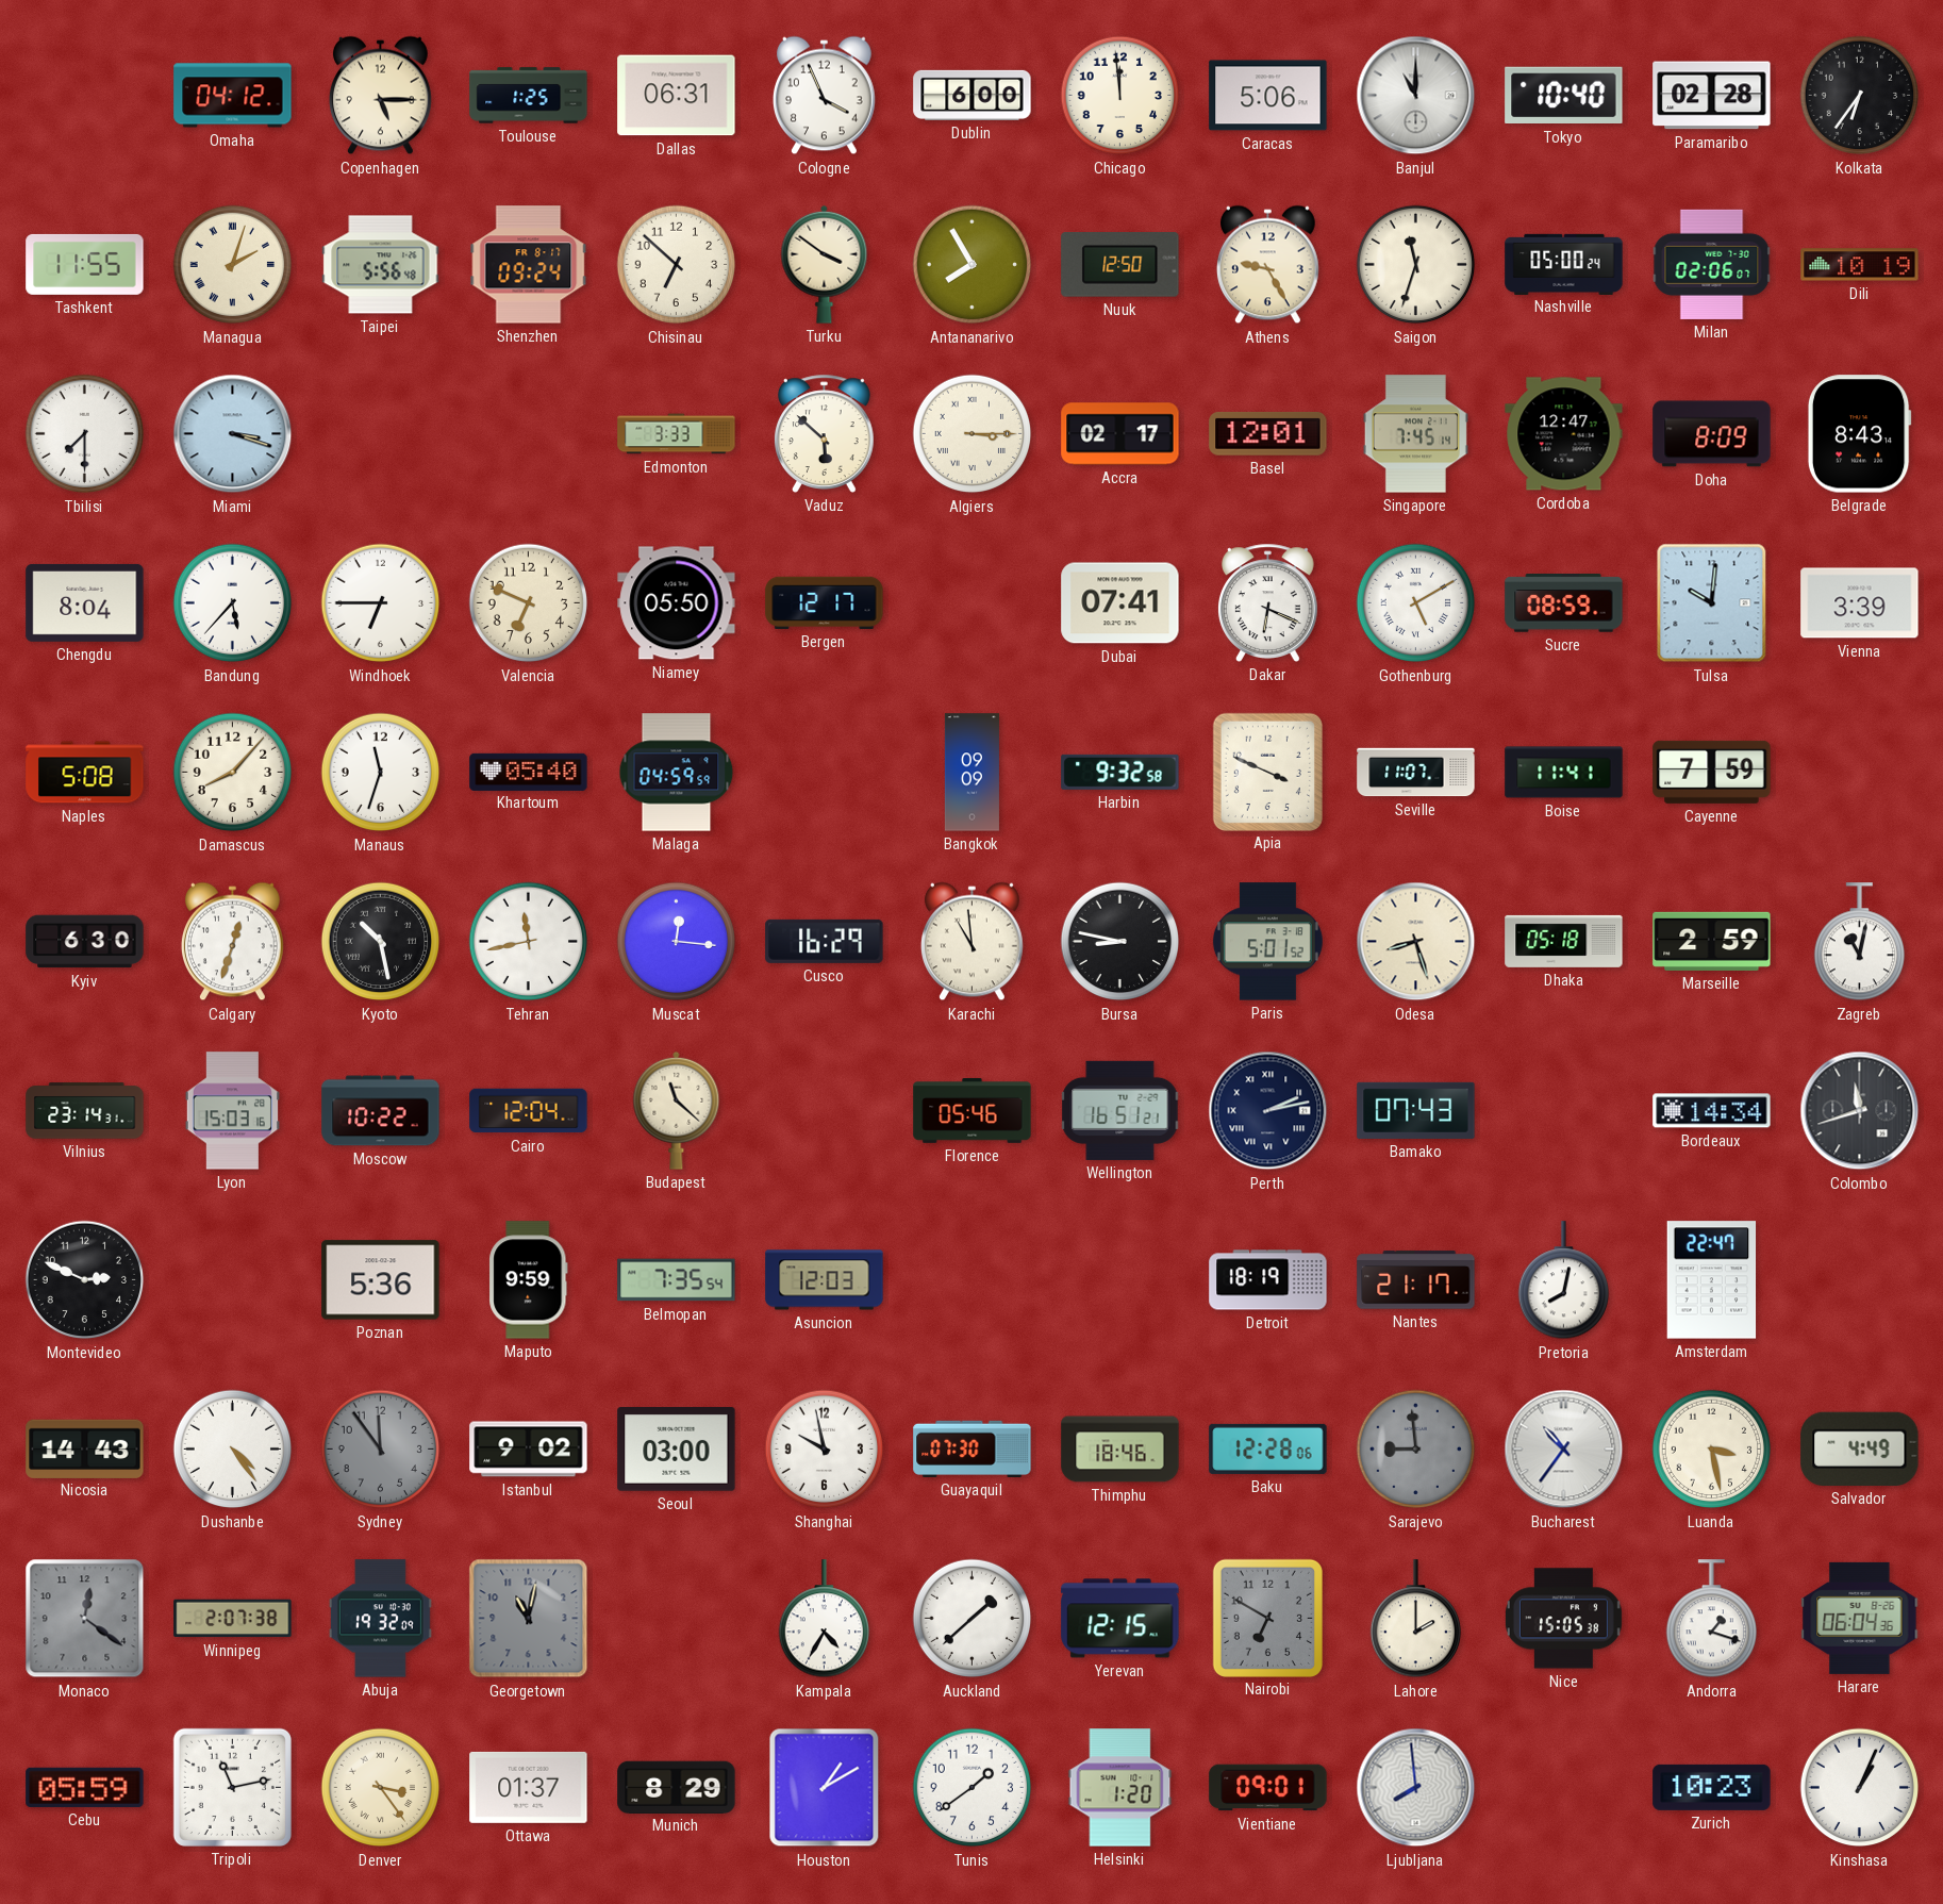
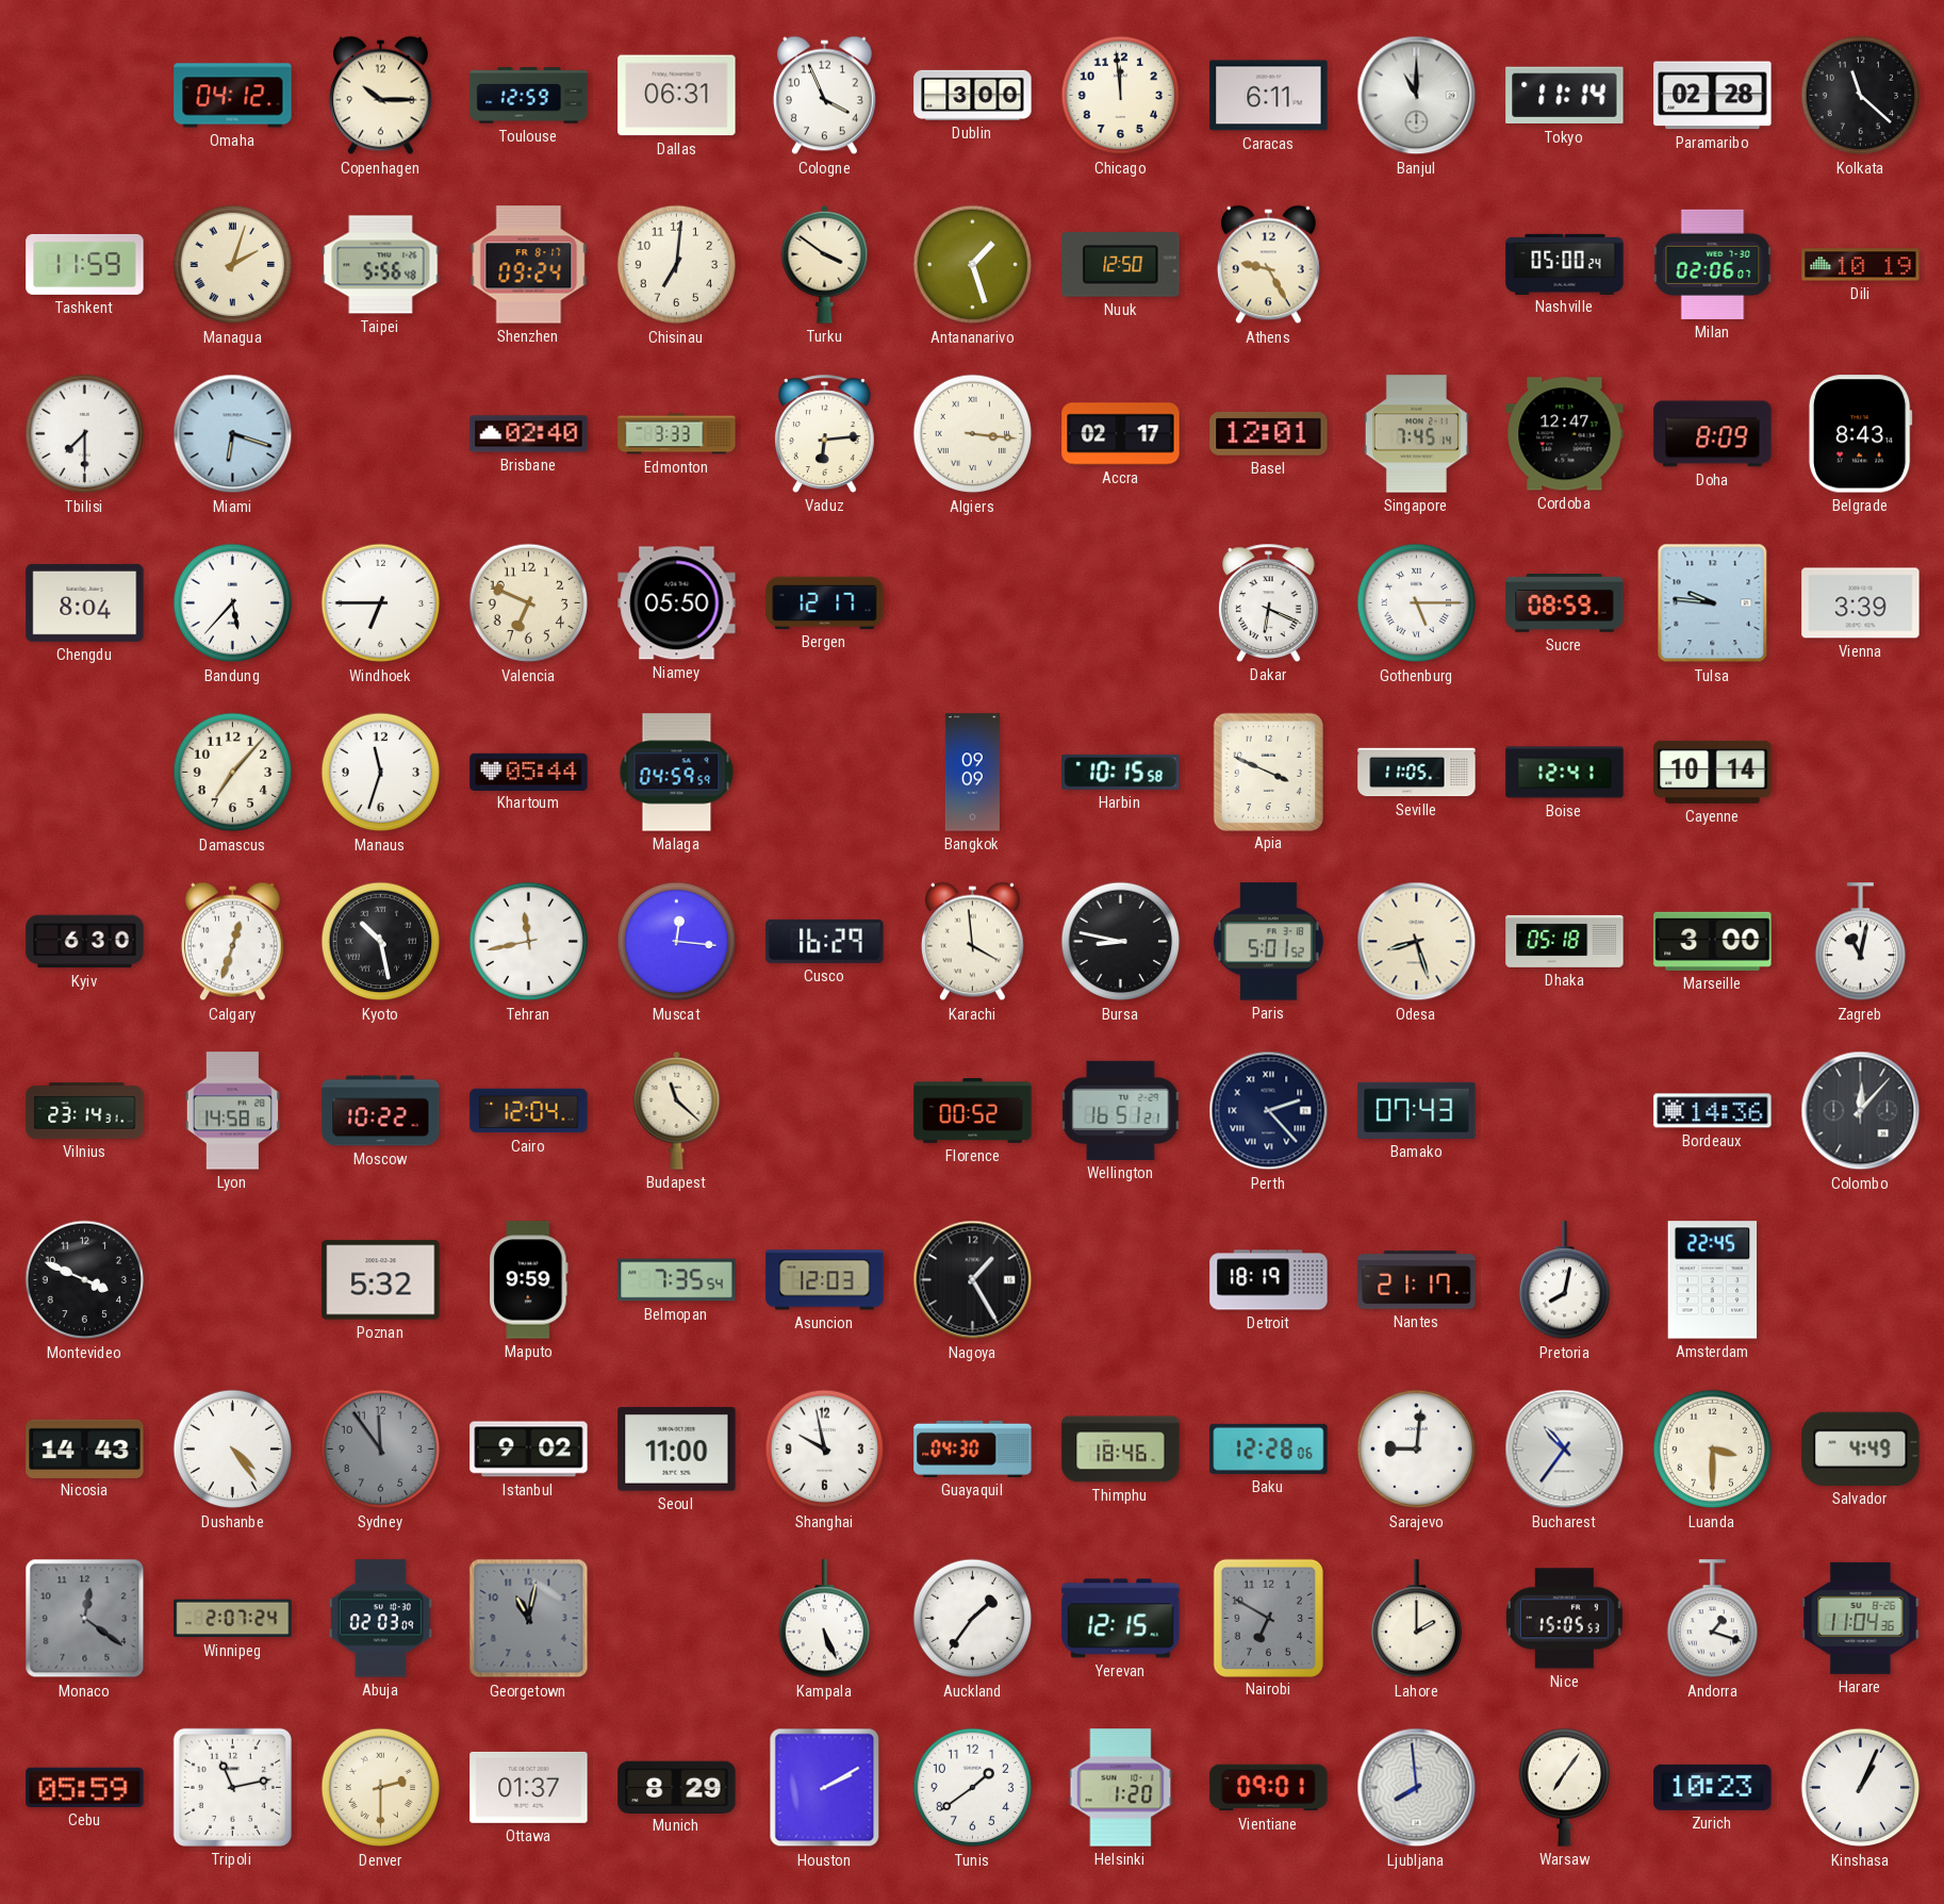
Copenhagen: 5:15 -> 10:15
Toulouse: 1:25 -> 12:59
Dublin: 6:00 -> 3:00
Caracas: 5:06 -> 6:11
Tokyo: 10:40 -> 11:14
Kolkata: 6:36 -> 11:22
Tashkent: 11:55 -> 11:59
Chisinau: 6:52 -> 7:01
Antananarivo: 7:55 -> 1:27
Saigon: 11:33 -> none
Miami: 3:18 -> 6:18
Brisbane: none -> 02:40
Vaduz: 5:52 -> 6:14
Algiers: 3:15 -> 3:16
Dubai: 07:41 -> none
Gothenburg: 5:10 -> 5:15
Tulsa: 10:01 -> 9:46
Naples: 5:08 -> none
Damascus: 8:07 -> 7:07
Khartoum: 05:40 -> 05:44
Harbin: 9:32 -> 10:15
Seville: 11:07 -> 11:05
Boise: 11:41 -> 12:41
Cayenne: 7:59 -> 10:14
Karachi: 10:59 -> 3:59
Marseille: 2:59 -> 3:00
Lyon: 15:03 -> 14:58
Florence: 05:46 -> 00:52
Perth: 2:13 -> 2:23
Bordeaux: 14:34 -> 14:36
Colombo: 11:42 -> 12:07
Montevideo: 2:49 -> 3:49
Poznan: 5:36 -> 5:32
Nagoya: none -> 1:25
Amsterdam: 22:47 -> 22:45
Seoul: 03:00 -> 11:00
Guayaquil: 07:30 -> 04:30
Sarajevo: 8:59 -> 9:01
Sarajevo dial: grey -> white
Luanda: 3:28 -> 3:30
Winnipeg: 2:07:38 -> 2:07:24
Abuja: 19:32 -> 02:03
Kampala: 4:35 -> 5:26
Auckland: 1:38 -> 1:36
Nice: 15:05:38 -> 15:05:53
Harare: 06:04 -> 11:04
Denver: 3:24 -> 2:30
Houston: 1:10 -> 2:10
Warsaw: none -> 7:06
